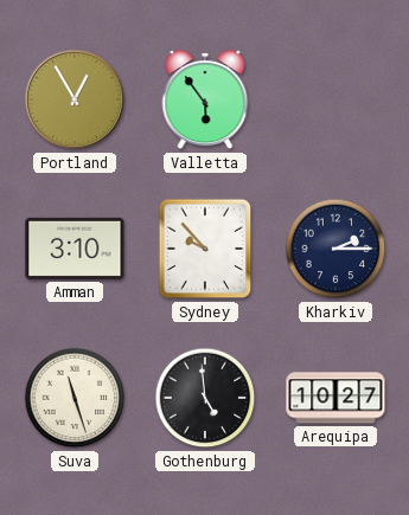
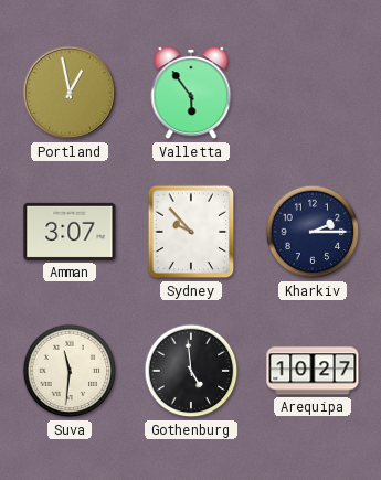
Portland: 12:55 -> 12:58
Amman: 3:10 -> 3:07
Suva: 11:27 -> 11:31
